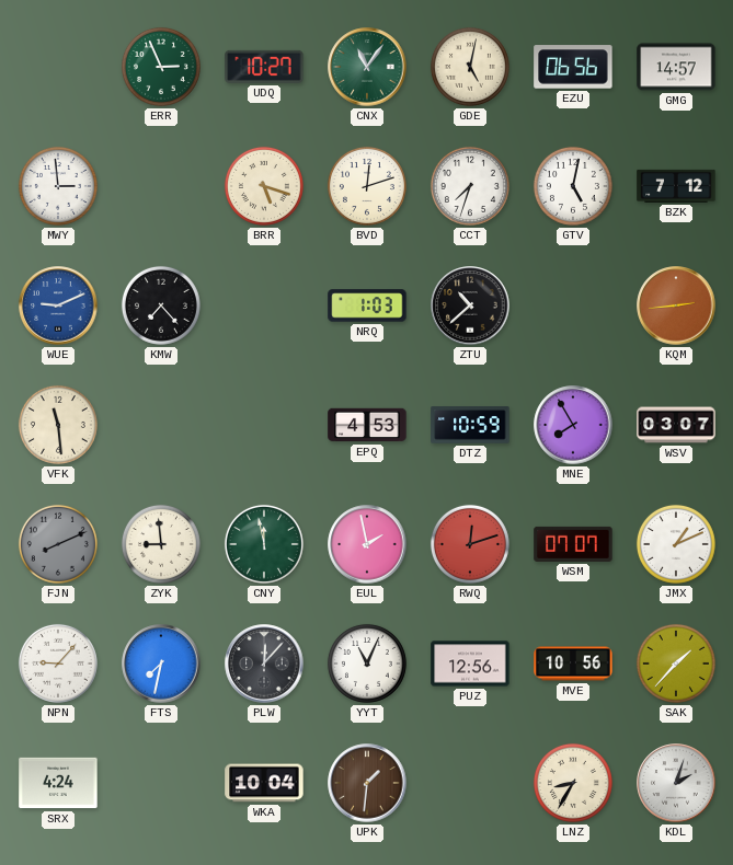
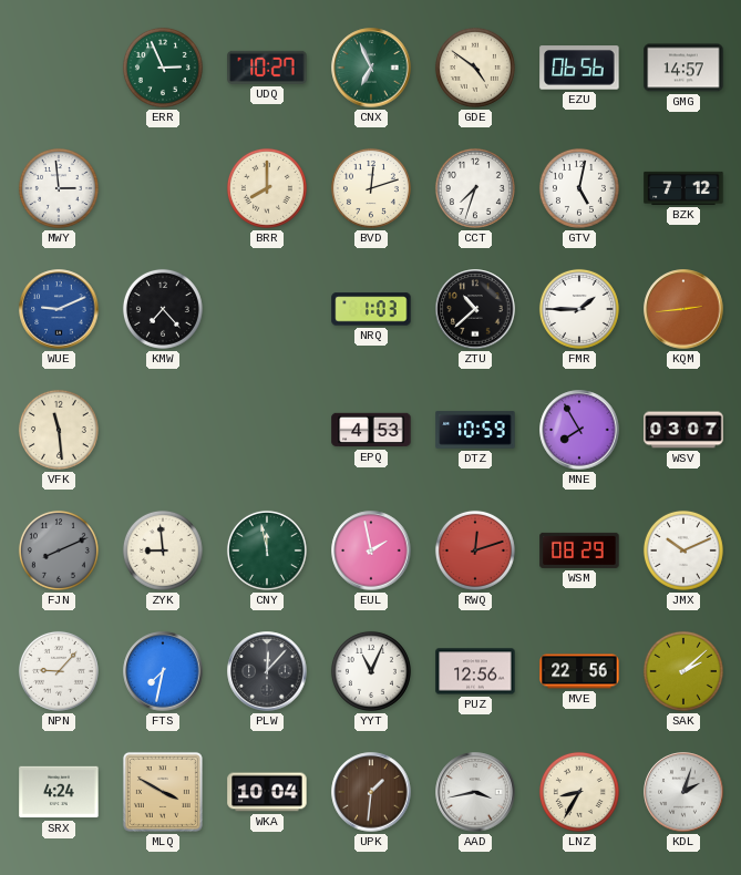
CNX: 11:06 -> 6:56
GDE: 5:02 -> 4:51
BRR: 5:18 -> 8:00
FMR: none -> 1:45
WSM: 07:07 -> 08:29
JMX: 1:11 -> 10:11
MVE: 10:56 -> 22:56
SAK: 1:37 -> 2:08
MLQ: none -> 3:50
AAD: none -> 3:43
